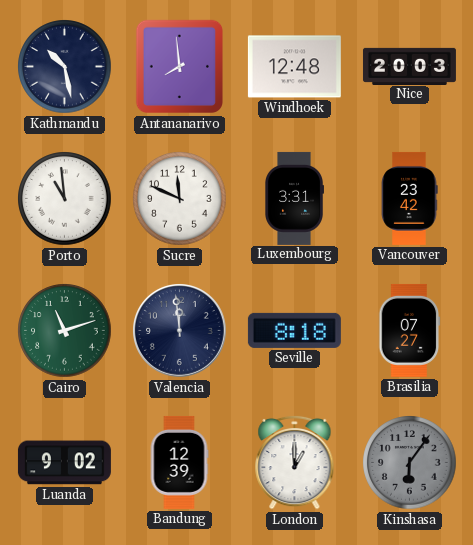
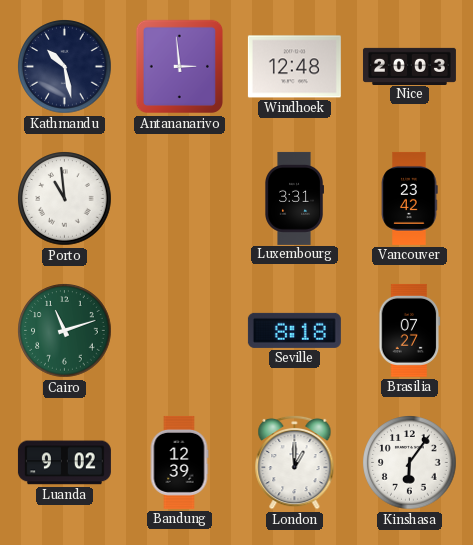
Antananarivo: 7:59 -> 2:59
Sucre: 11:49 -> none
Valencia: 11:59 -> none
Kinshasa dial: grey -> white
